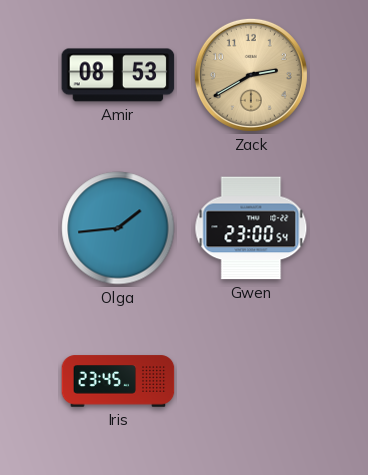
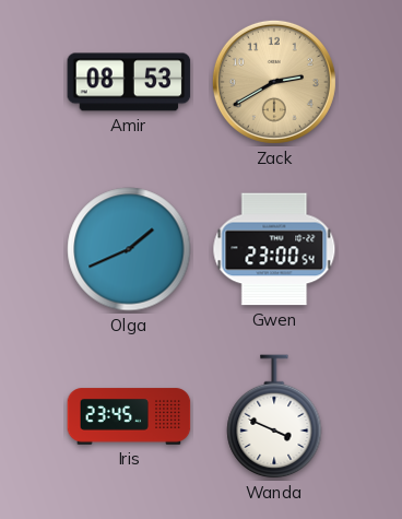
Olga: 1:44 -> 1:41
Wanda: none -> 3:49
